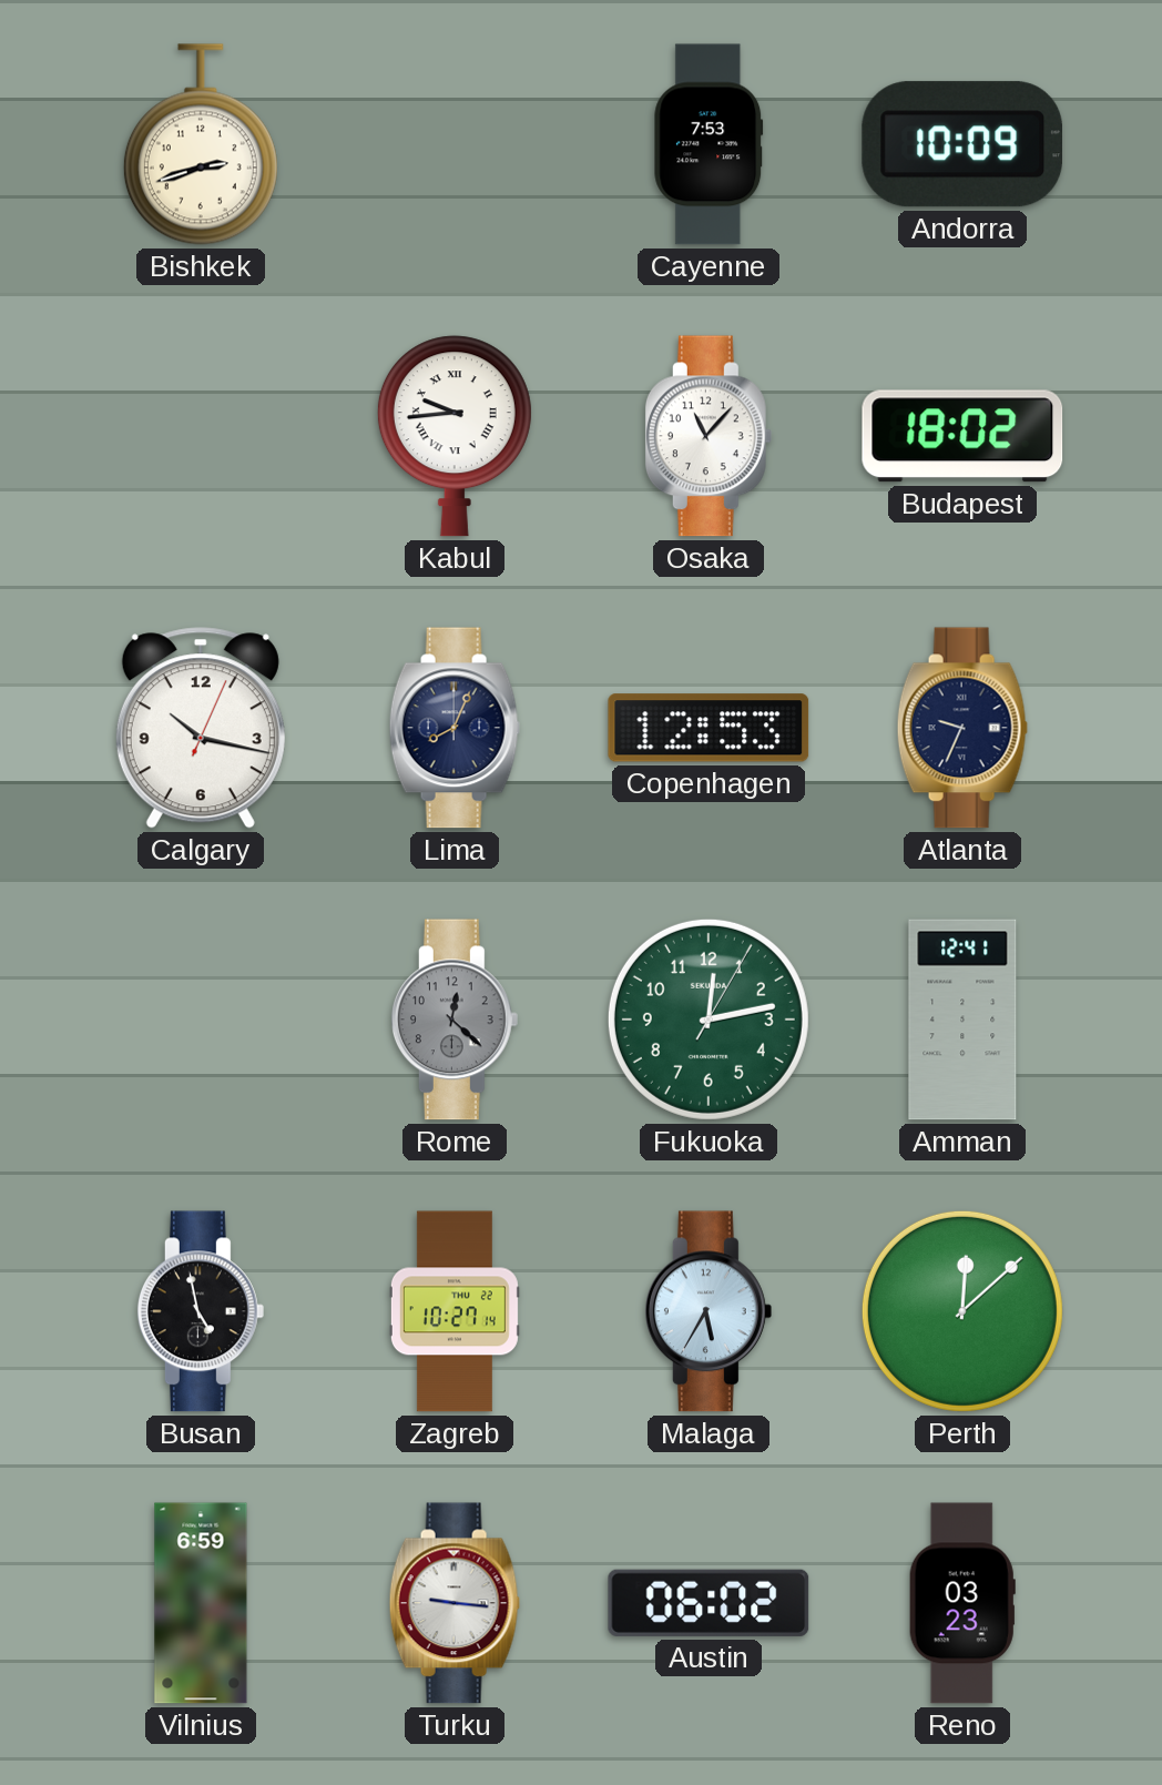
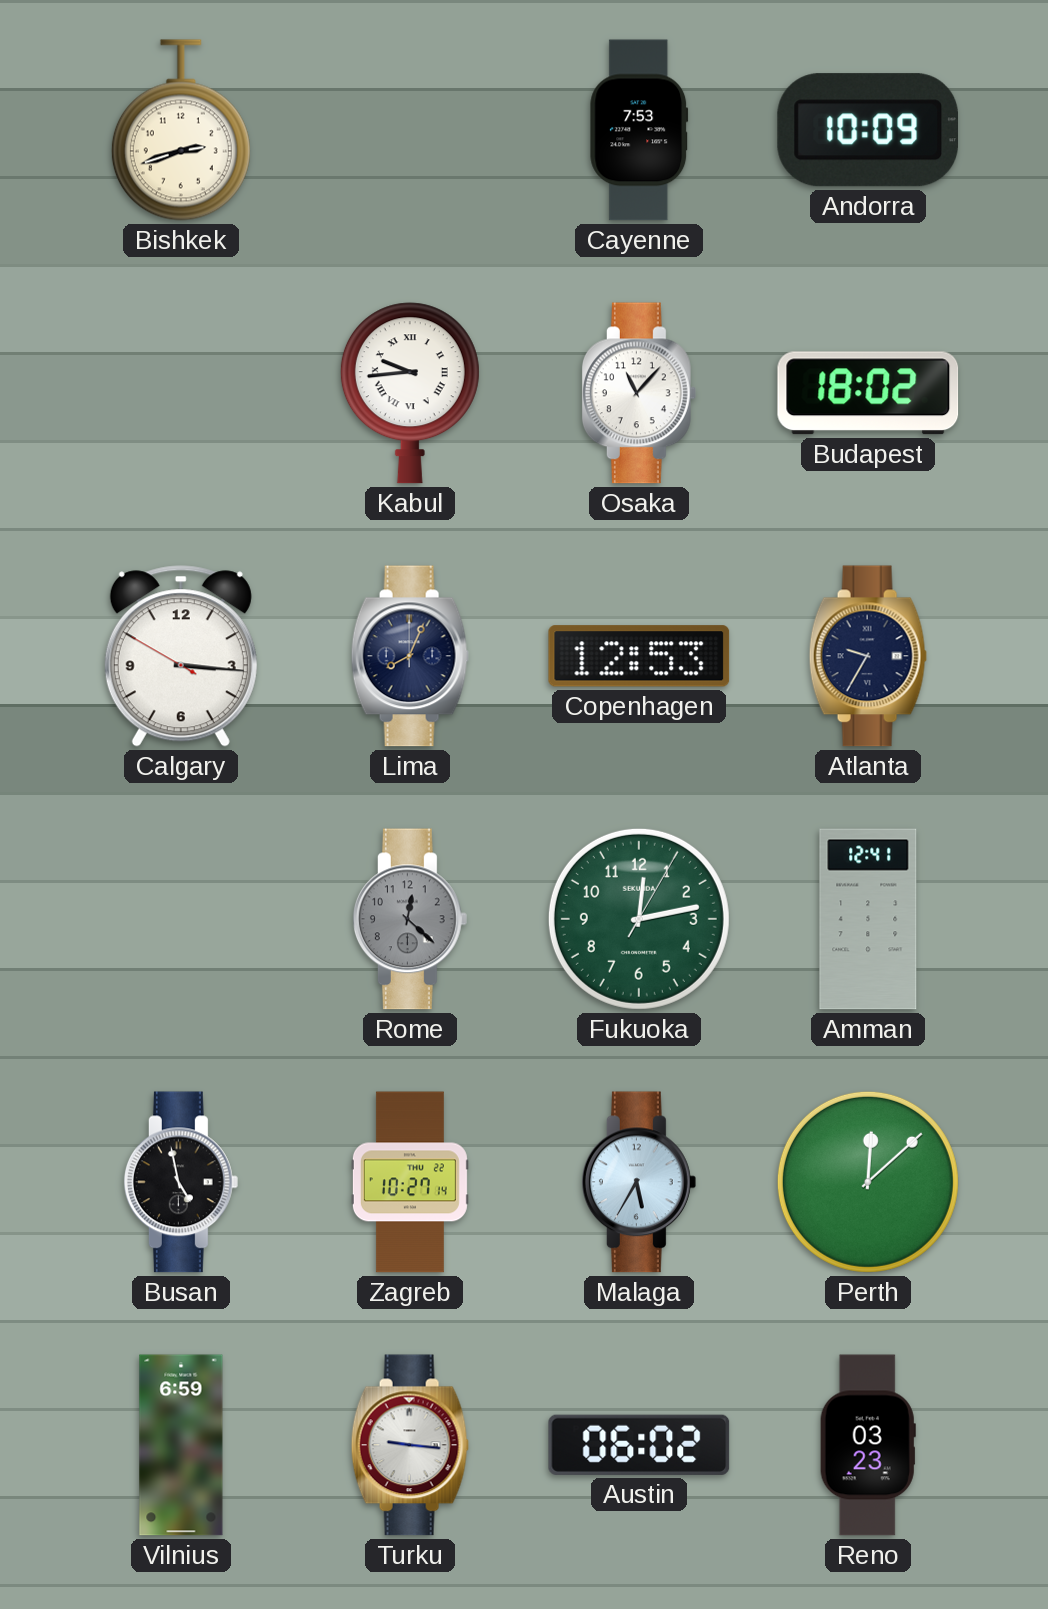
Calgary: 10:17 -> 3:15
Atlanta: 9:34 -> 9:35
